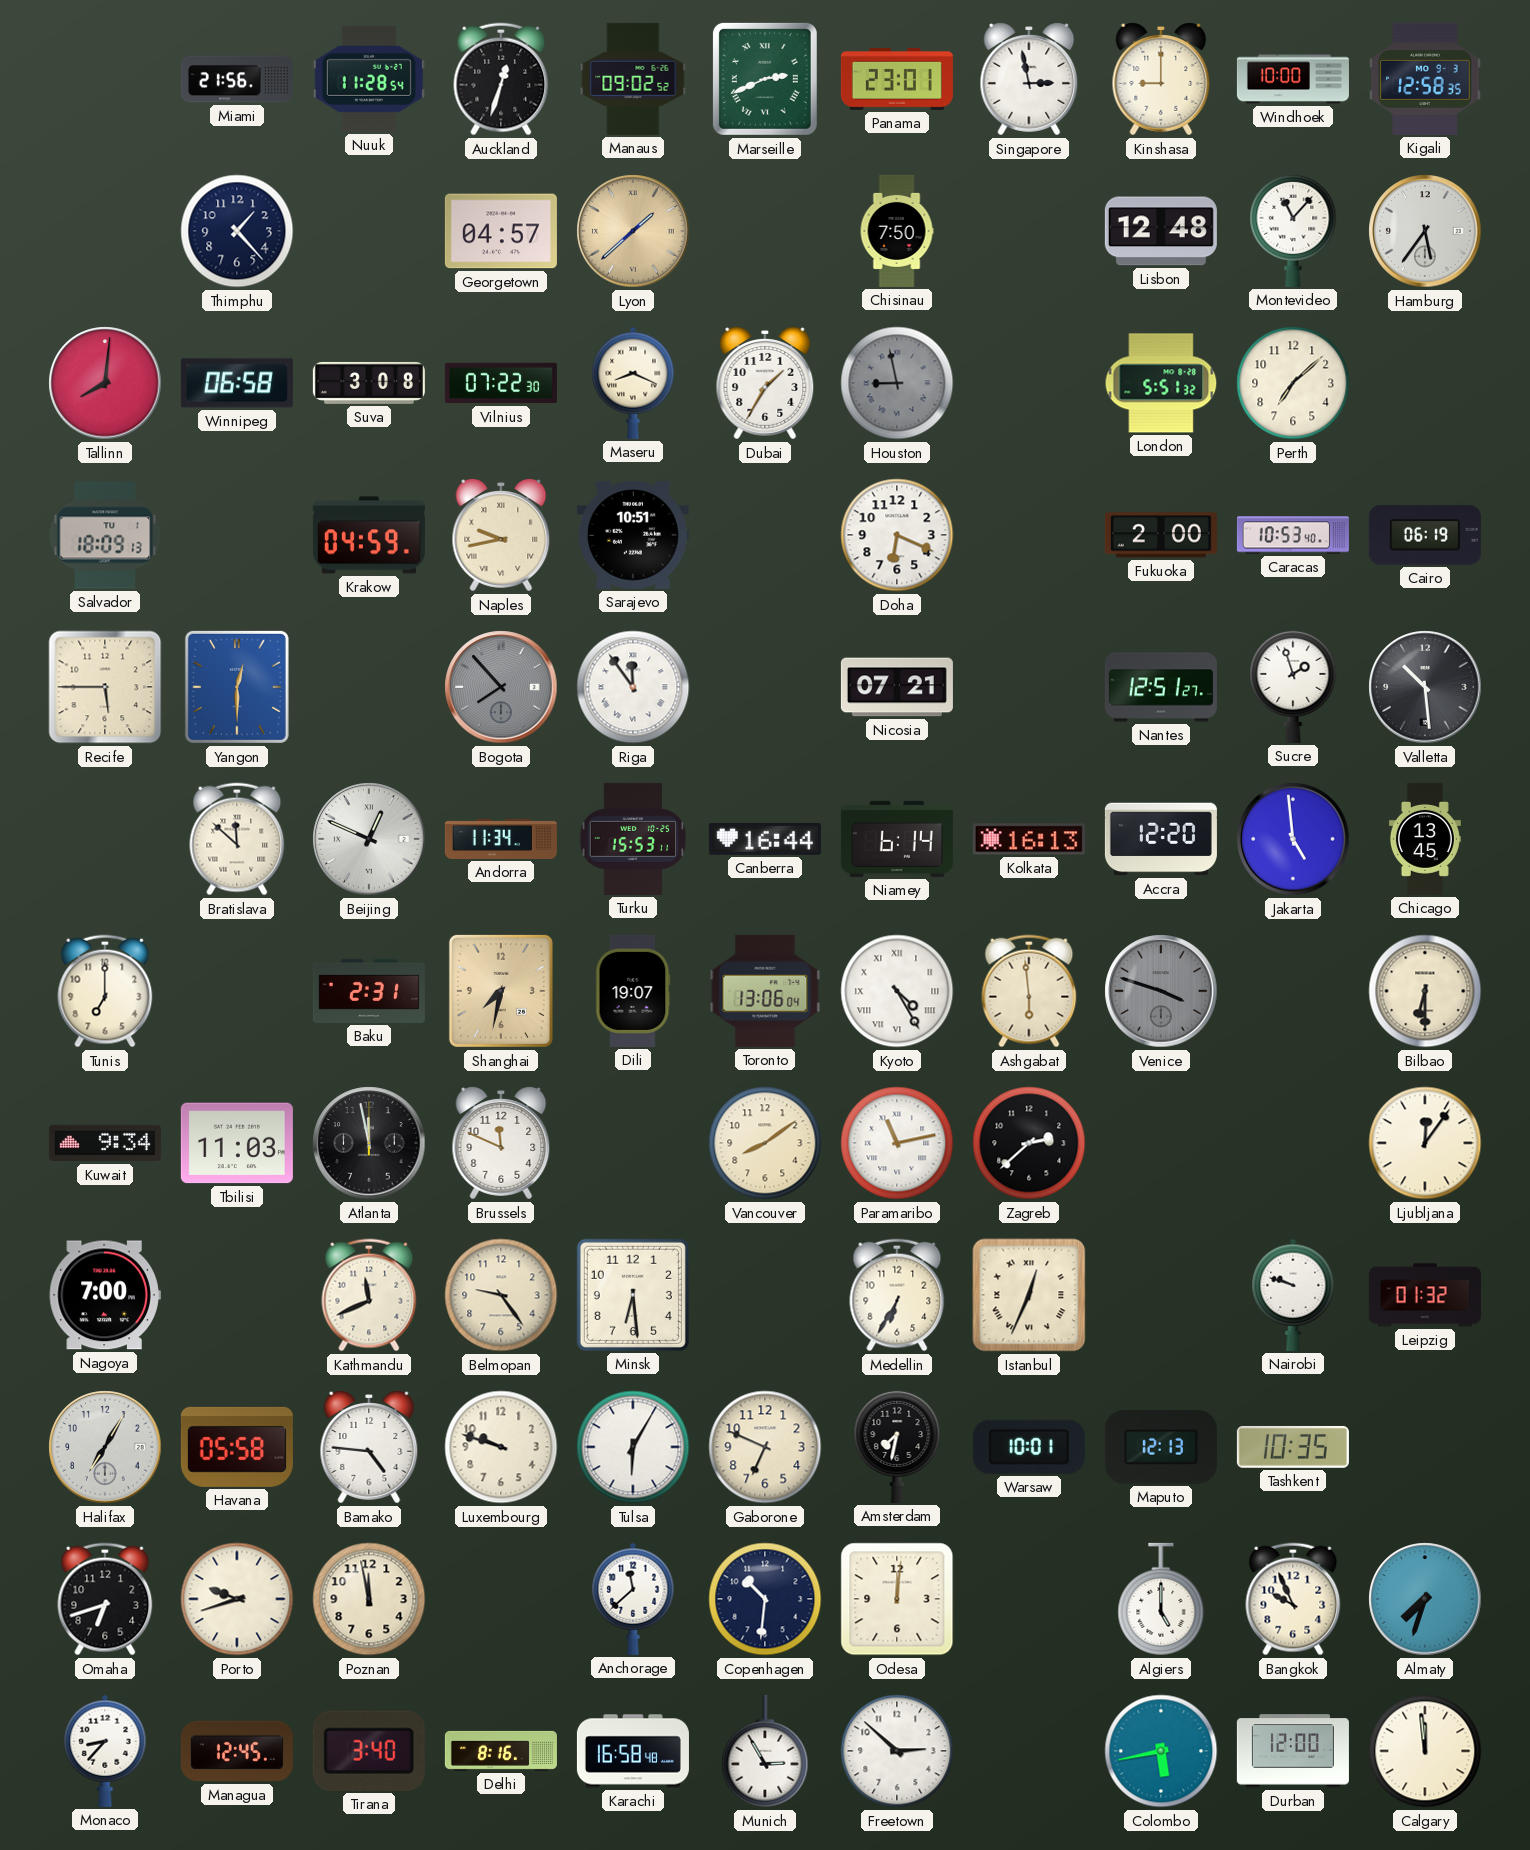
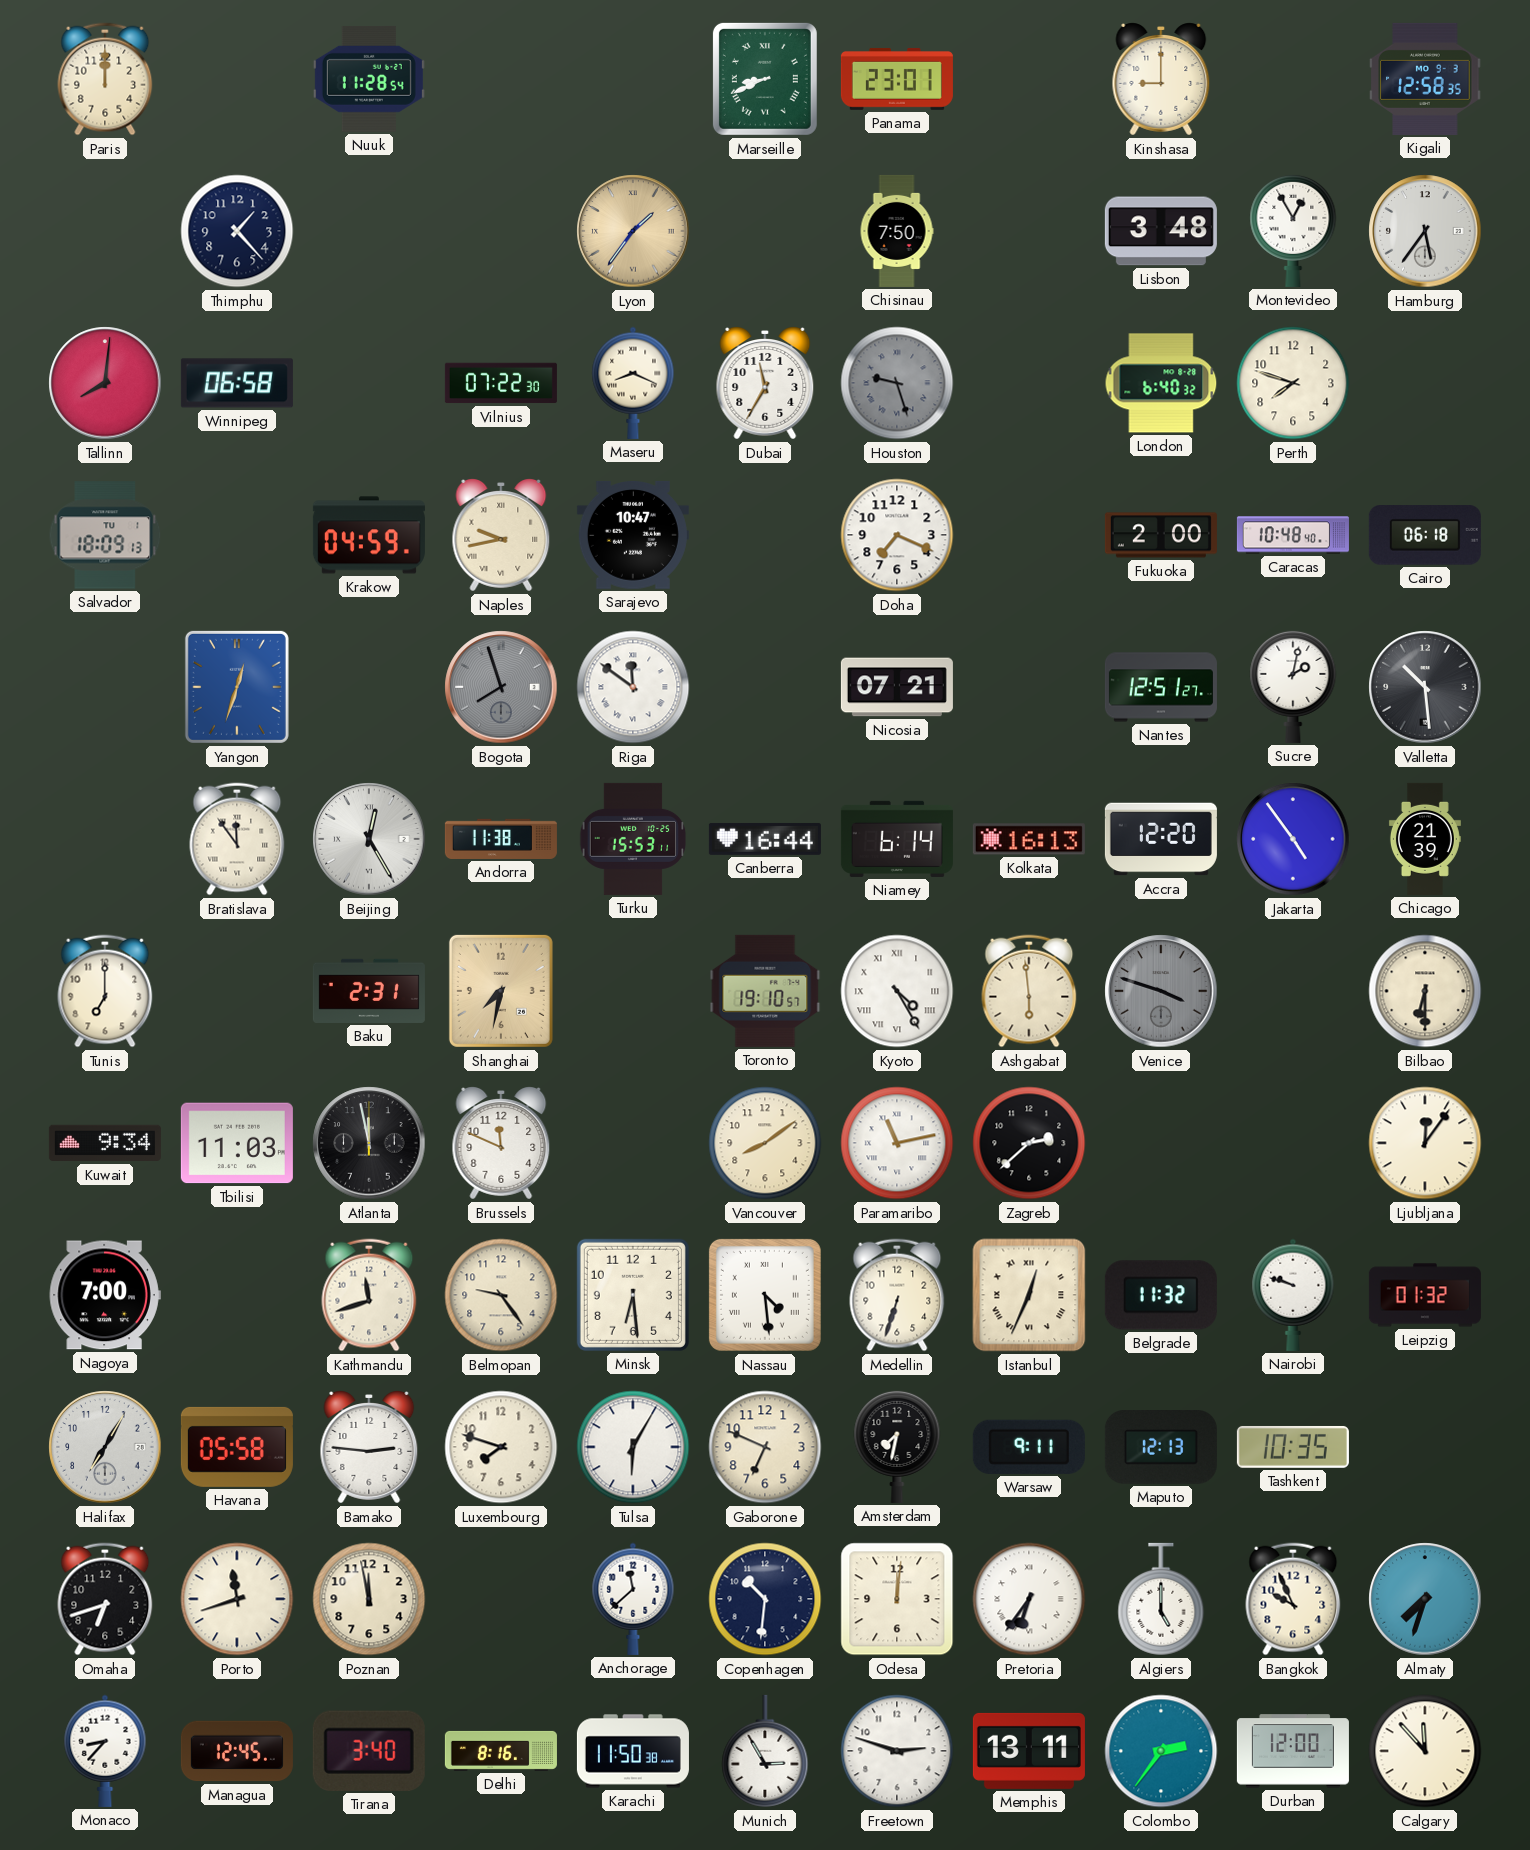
Paris: none -> 12:00
Miami: 21:56 -> none
Auckland: 12:33 -> none
Manaus: 09:02 -> none
Marseille: 2:41 -> 8:41
Singapore: 2:58 -> none
Windhoek: 10:00 -> none
Georgetown: 04:57 -> none
Lyon: 1:38 -> 1:36
Lisbon: 12:48 -> 3:48
Montevideo: 11:07 -> 12:55
Suva: 3:08 -> none
Dubai: 1:35 -> 11:35
Houston: 8:58 -> 9:27
London: 5:51 -> 6:40
Perth: 7:08 -> 7:48
Sarajevo: 10:51 -> 10:47
Doha: 6:19 -> 7:19
Caracas: 10:53 -> 10:48
Cairo: 06:19 -> 06:18
Recife: 5:45 -> none
Yangon: 12:30 -> 12:33
Bogota: 7:53 -> 7:57
Riga: 11:54 -> 11:51
Sucre: 1:57 -> 2:02
Bratislava: 11:52 -> 11:54
Beijing: 12:49 -> 12:25
Andorra: 11:34 -> 11:38
Jakarta: 4:59 -> 4:54
Chicago: 13:45 -> 21:39
Dili: 19:07 -> none
Toronto: 13:06 -> 19:10
Kathmandu: 11:41 -> 11:42
Nassau: none -> 4:29
Medellin: 6:35 -> 6:33
Belgrade: none -> 11:32
Bamako: 4:46 -> 2:46
Luxembourg: 9:48 -> 7:48
Warsaw: 10:01 -> 9:11
Porto: 9:42 -> 11:42
Pretoria: none -> 6:36
Karachi: 16:58 -> 11:50
Freetown: 2:52 -> 2:48
Memphis: none -> 13:11
Colombo: 5:43 -> 2:36
Calgary: 11:59 -> 11:53
